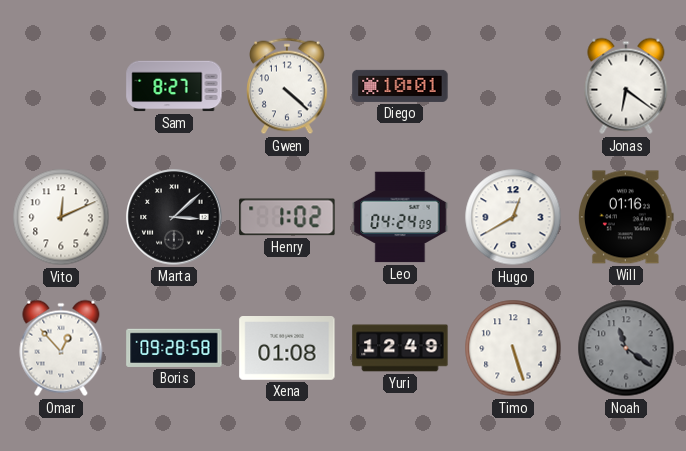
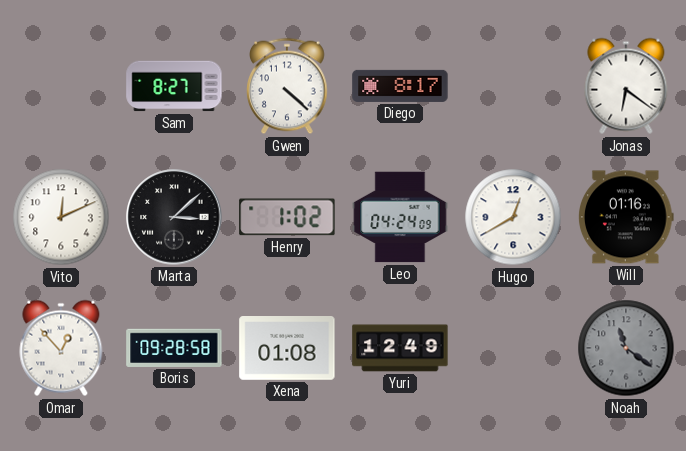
Diego: 10:01 -> 8:17
Timo: 5:27 -> none
